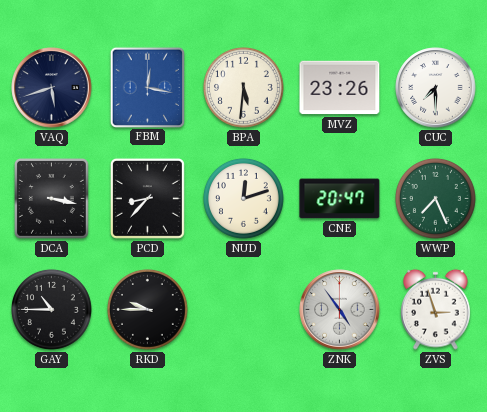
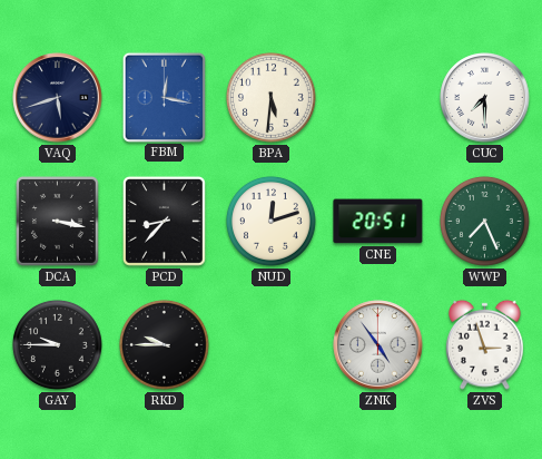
MVZ: 23:26 -> none
CNE: 20:47 -> 20:51
GAY: 10:45 -> 9:45
